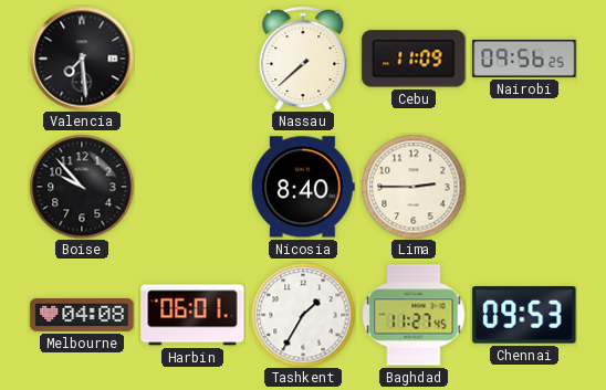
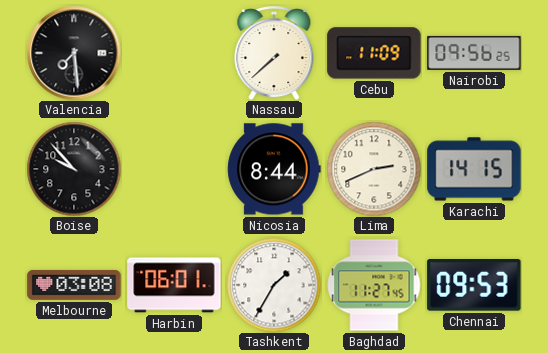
Nicosia: 8:40 -> 8:44
Lima: 2:45 -> 2:41
Karachi: none -> 14:15
Melbourne: 04:08 -> 03:08
